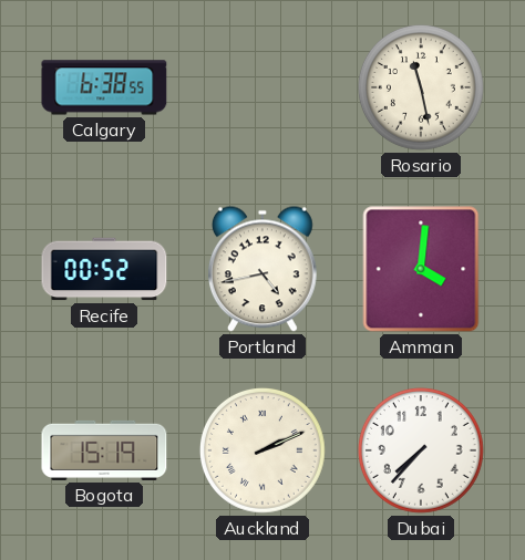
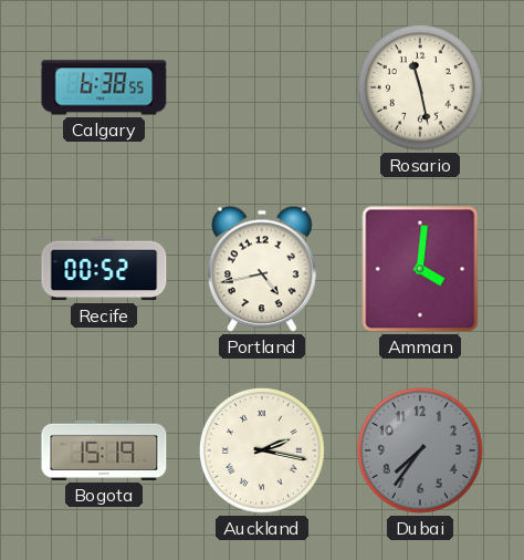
Auckland: 2:11 -> 2:17
Dubai: 7:37 -> 7:36
Dubai dial: white -> grey
